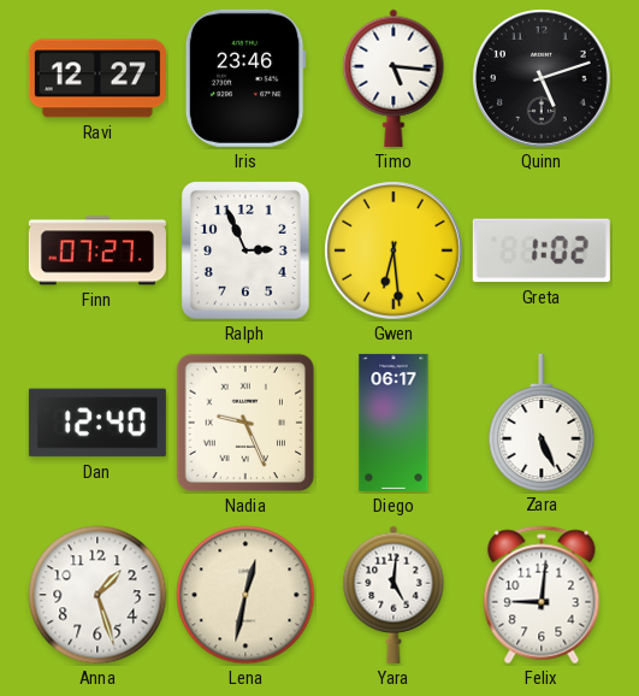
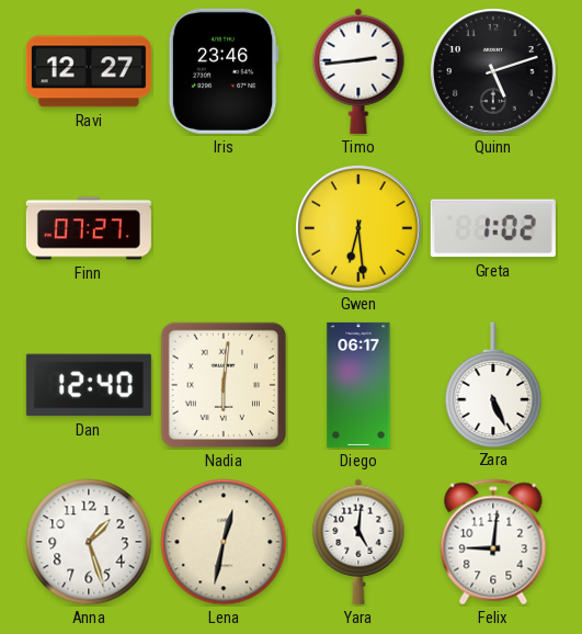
Timo: 5:16 -> 2:44
Ralph: 2:56 -> none
Nadia: 9:26 -> 6:01
